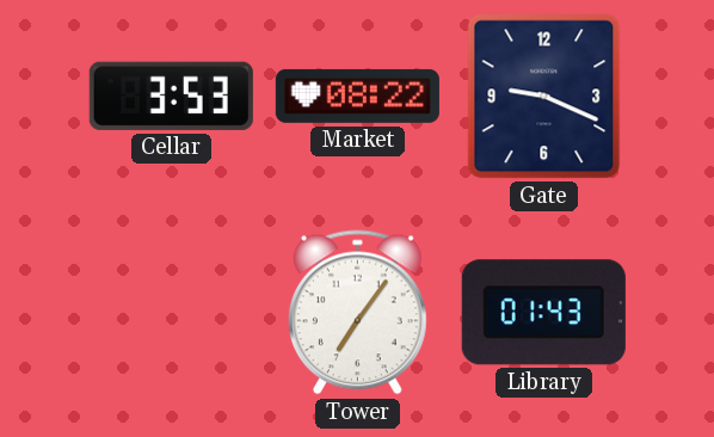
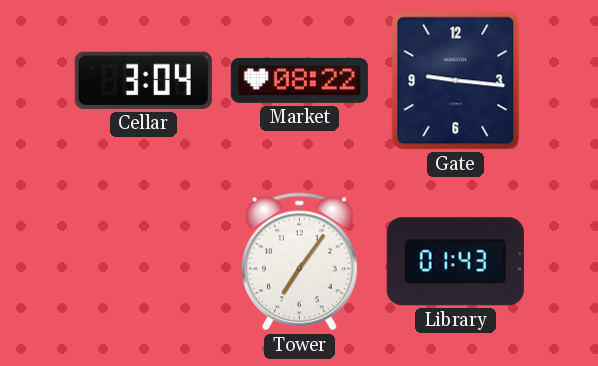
Cellar: 3:53 -> 3:04
Gate: 9:19 -> 9:16
